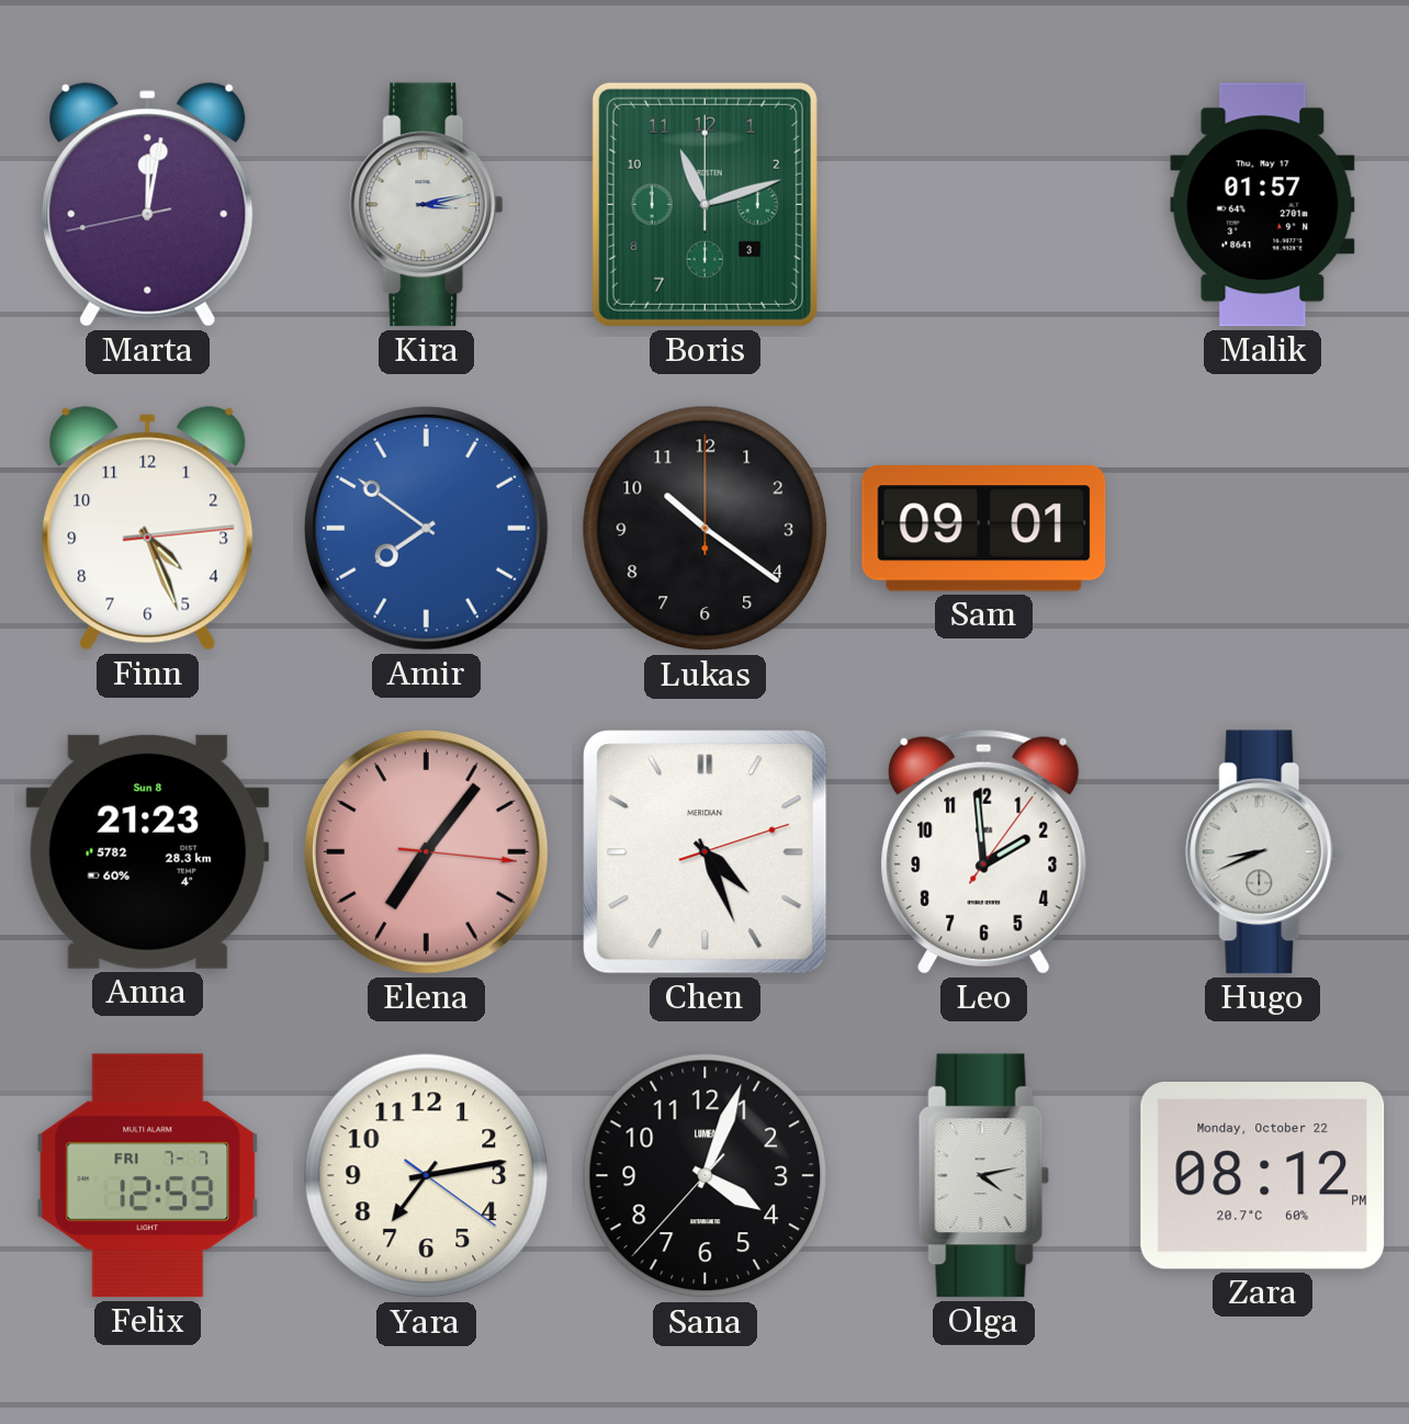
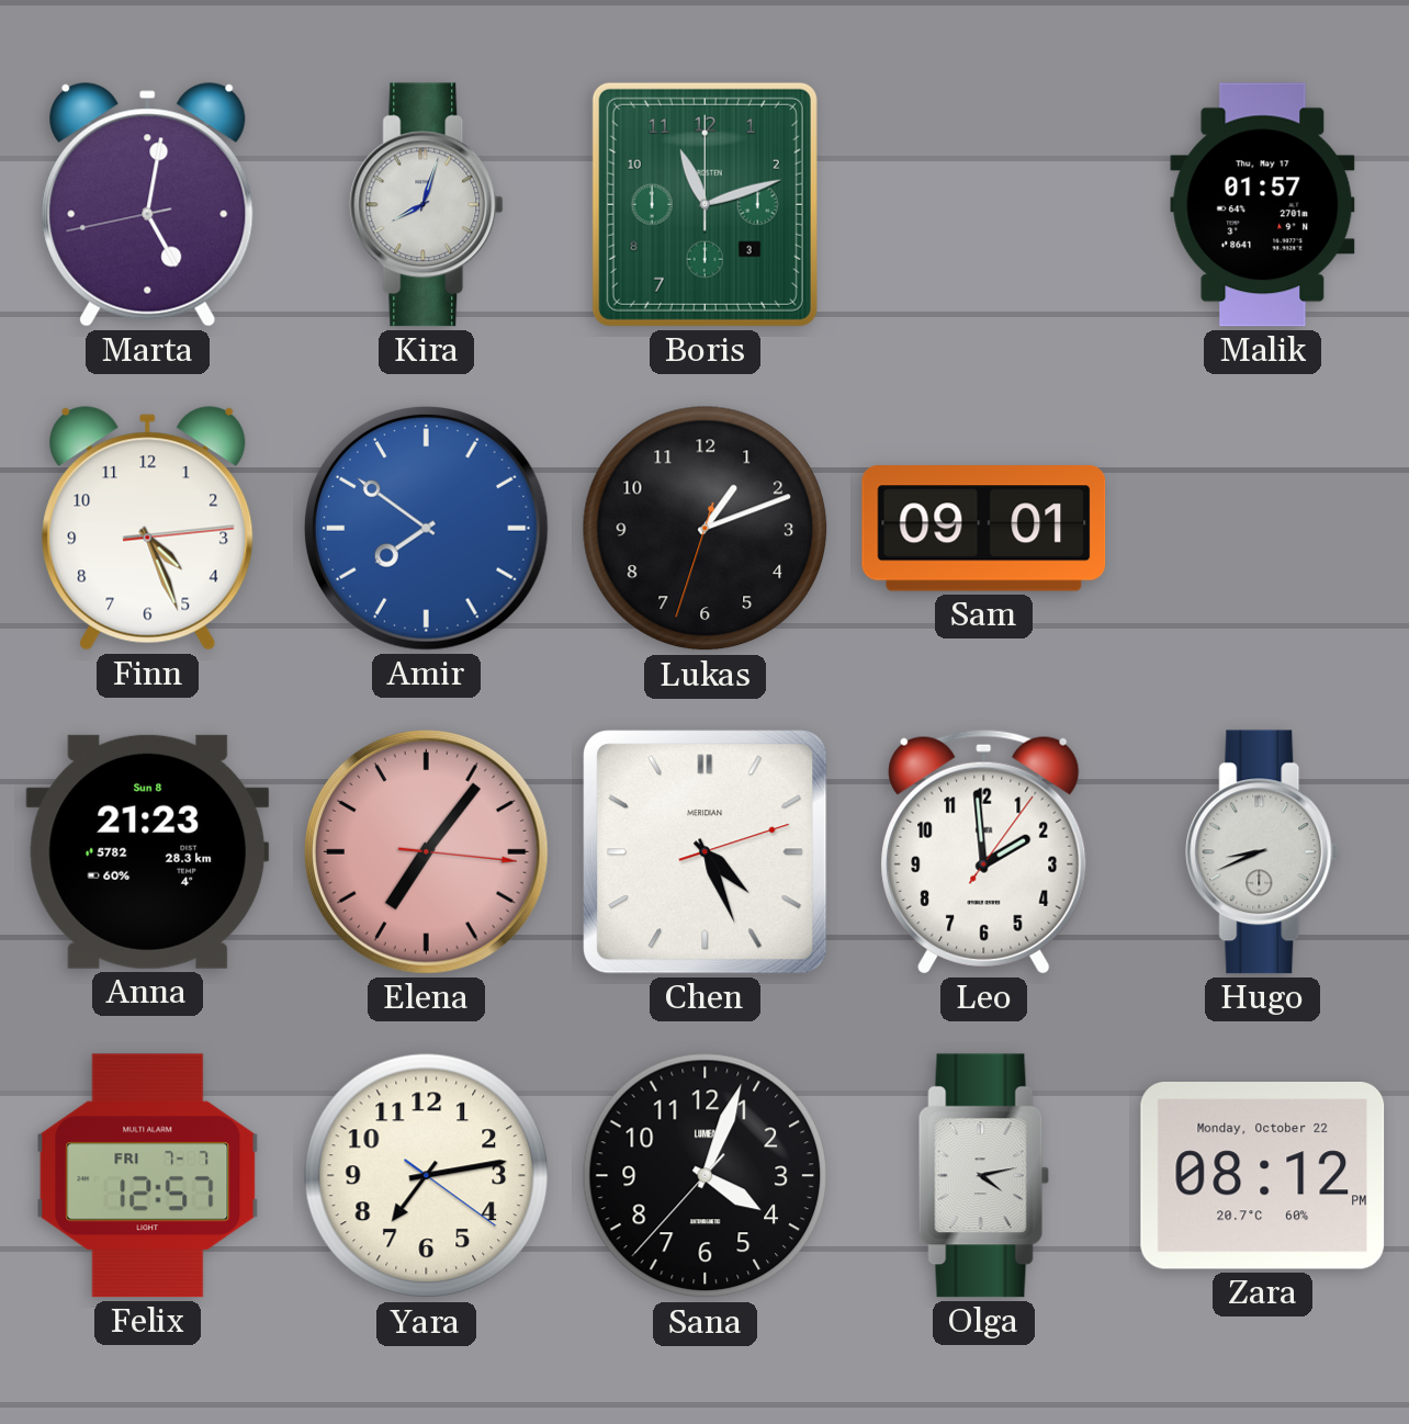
Marta: 12:01 -> 5:01
Kira: 3:13 -> 8:03
Lukas: 10:21 -> 1:11
Felix: 12:59 -> 12:57
